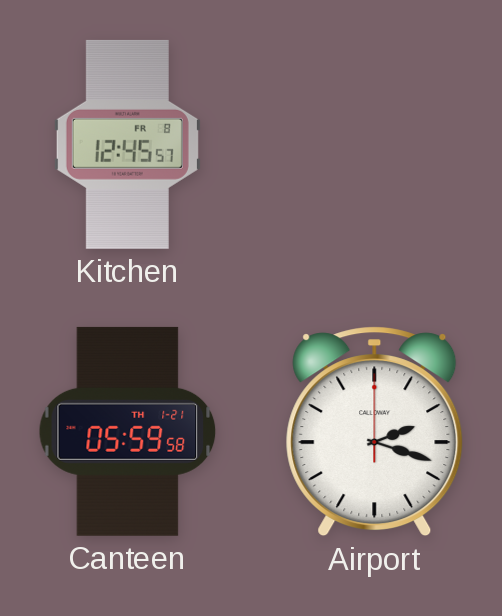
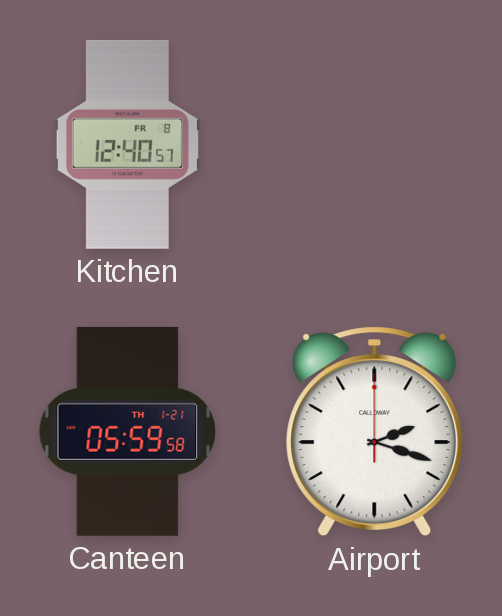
Kitchen: 12:45 -> 12:40
